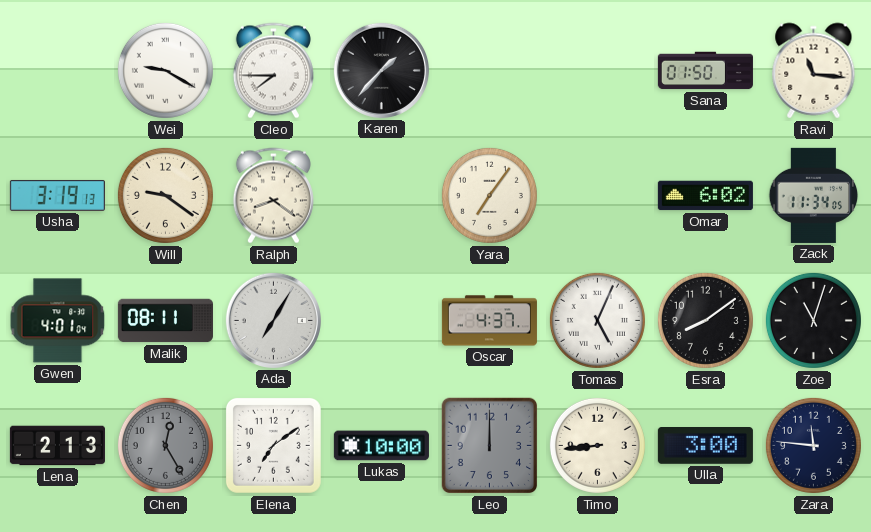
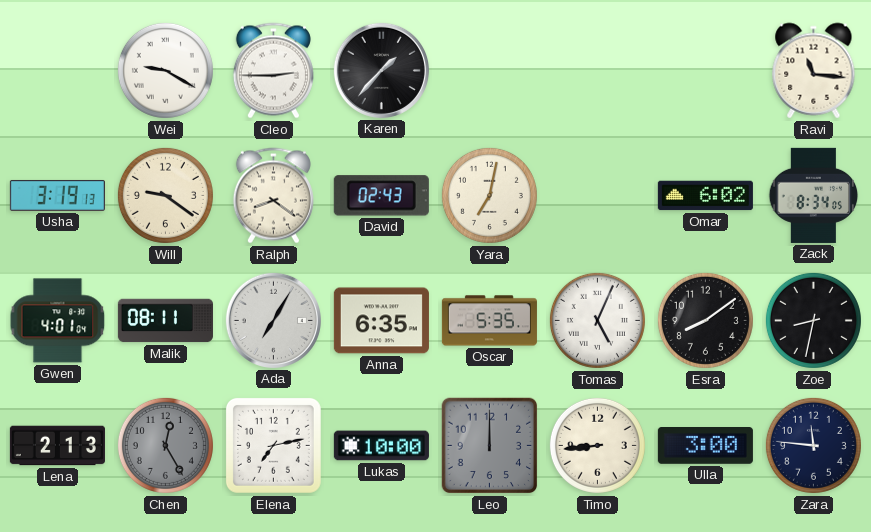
Cleo: 7:45 -> 2:45
Sana: 01:50 -> none
David: none -> 02:43
Yara: 7:06 -> 7:02
Zack: 11:34 -> 8:34
Anna: none -> 6:35
Oscar: 4:37 -> 5:35
Zoe: 11:03 -> 8:32
Elena: 7:09 -> 7:13
